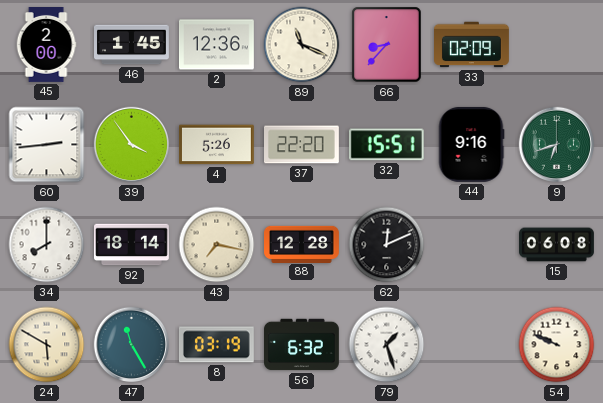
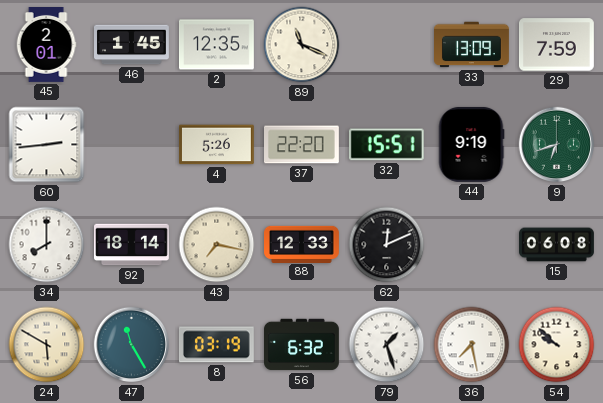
45: 2:00 -> 2:01
2: 12:36 -> 12:35
66: 8:37 -> none
33: 02:09 -> 13:09
29: none -> 7:59
39: 3:54 -> none
44: 9:16 -> 9:19
88: 12:28 -> 12:33
36: none -> 7:28
54: 9:49 -> 9:52
